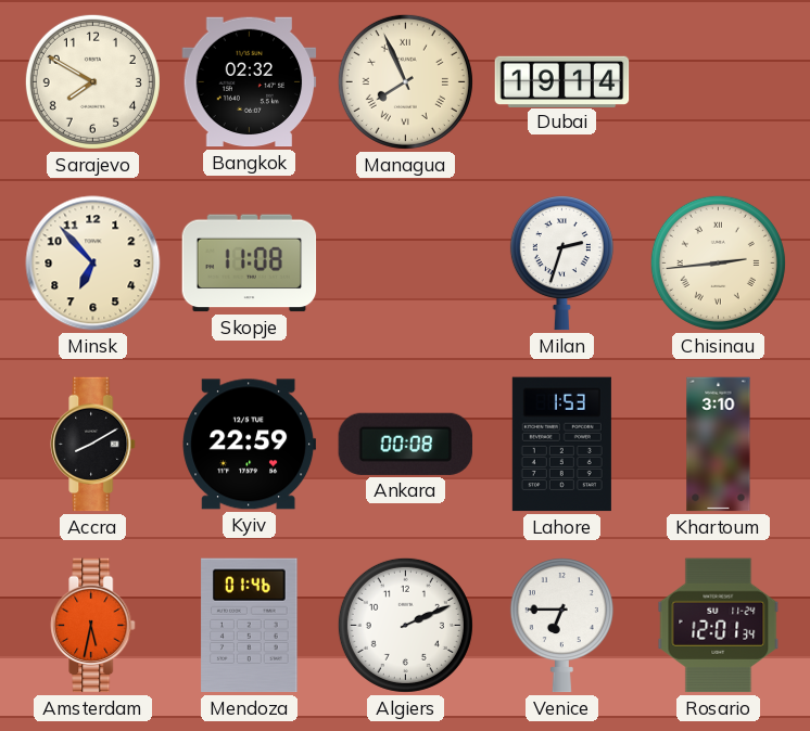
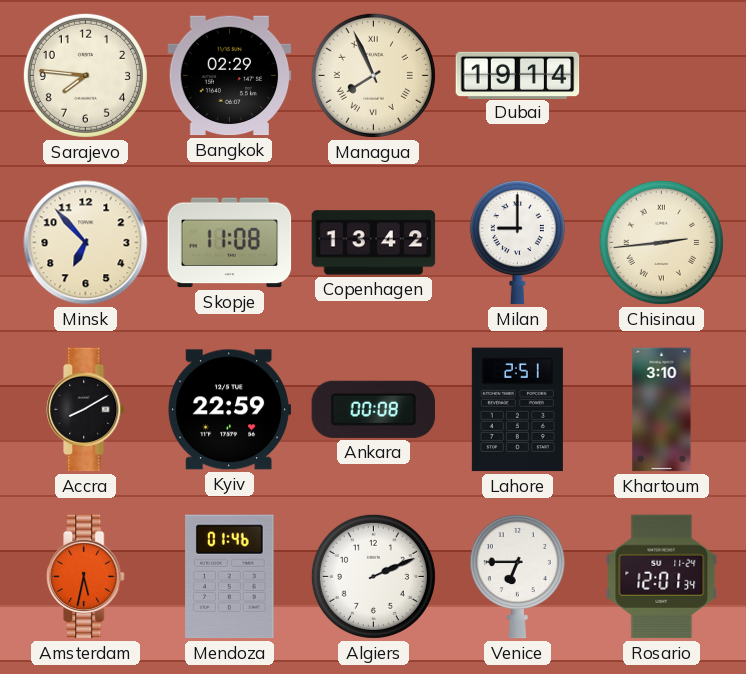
Sarajevo: 7:50 -> 7:46
Bangkok: 02:32 -> 02:29
Copenhagen: none -> 13:42
Milan: 2:33 -> 9:00
Lahore: 1:53 -> 2:51
